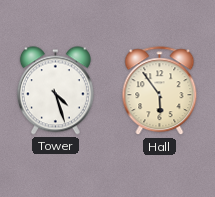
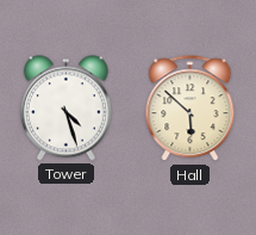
Hall: 5:54 -> 5:52
